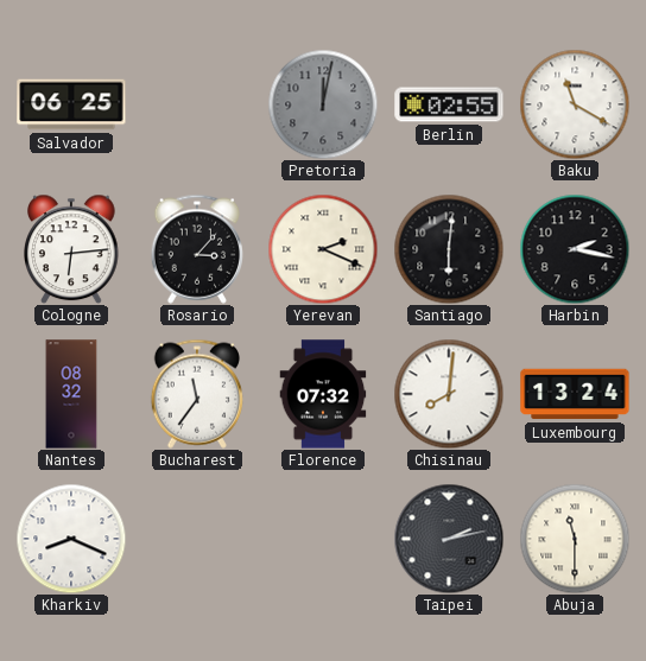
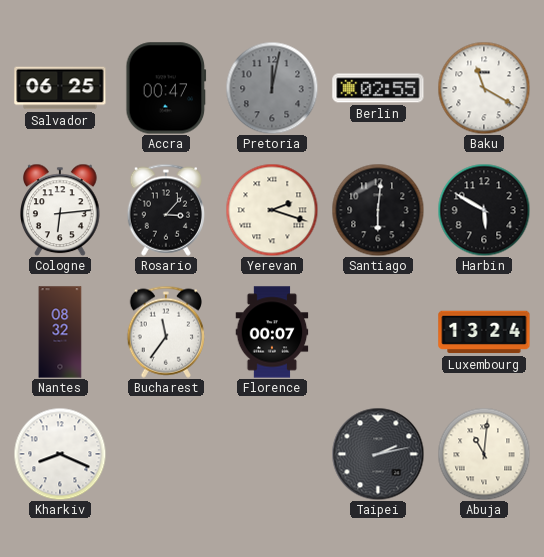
Accra: none -> 00:47
Yerevan: 2:19 -> 2:18
Harbin: 2:17 -> 5:50
Florence: 07:32 -> 00:07
Chisinau: 8:01 -> none
Abuja: 11:30 -> 11:01
